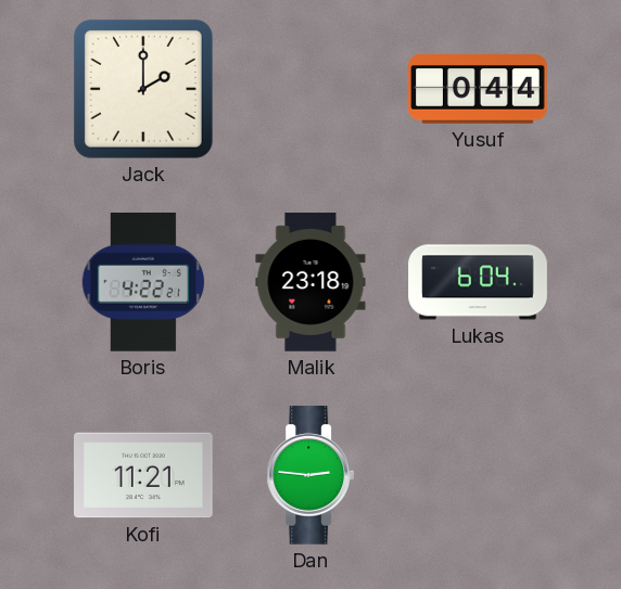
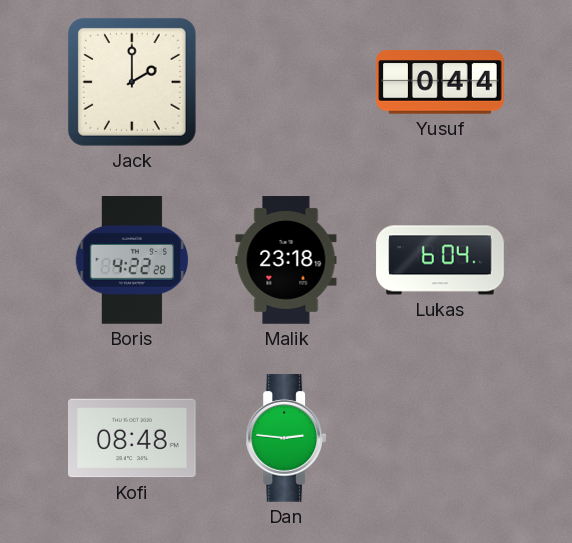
Boris: 4:22:21 -> 4:22:28
Kofi: 11:21 -> 08:48
